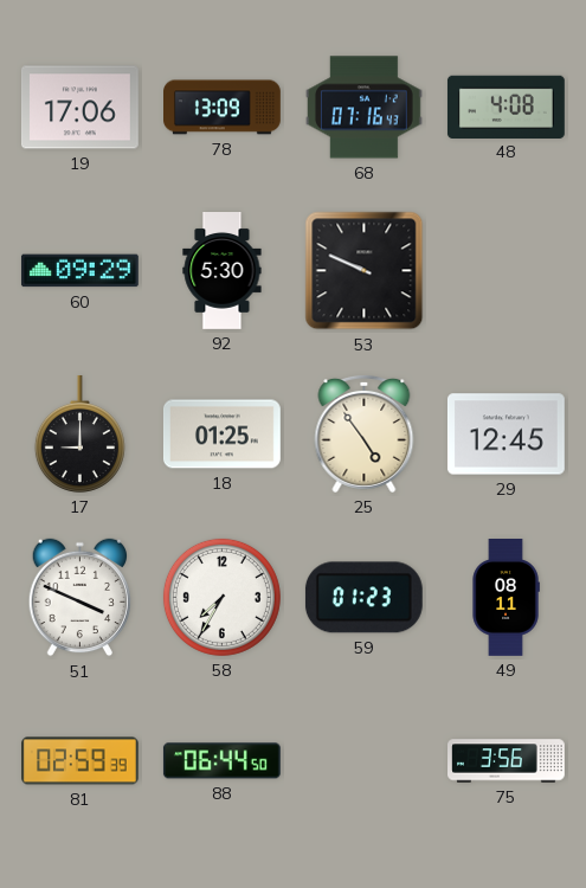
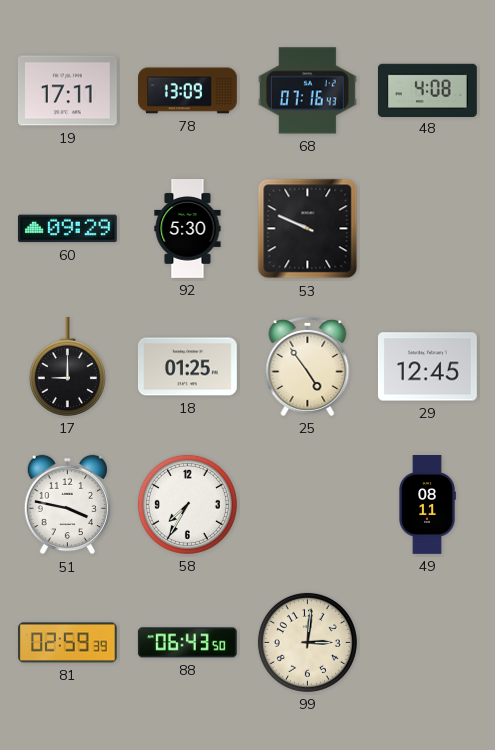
19: 17:06 -> 17:11
51: 3:49 -> 3:47
59: 01:23 -> none
88: 06:44 -> 06:43
99: none -> 3:01
75: 3:56 -> none
